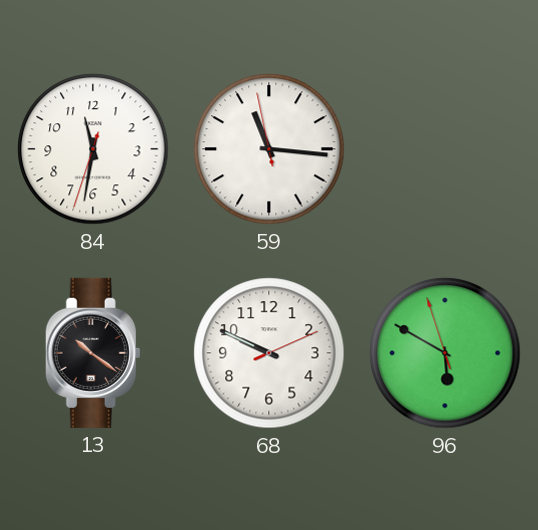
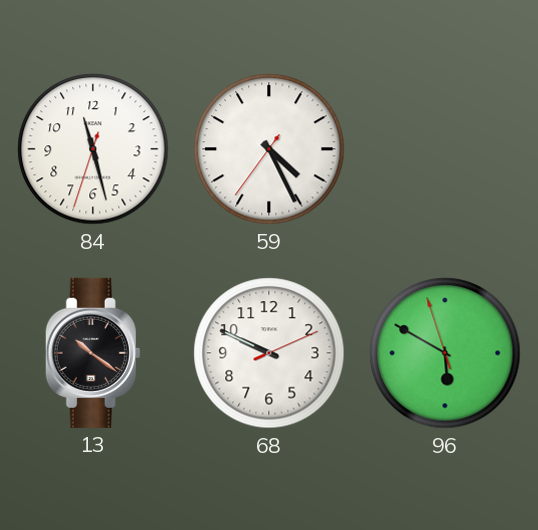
84: 11:31 -> 11:27
59: 11:15 -> 4:25
